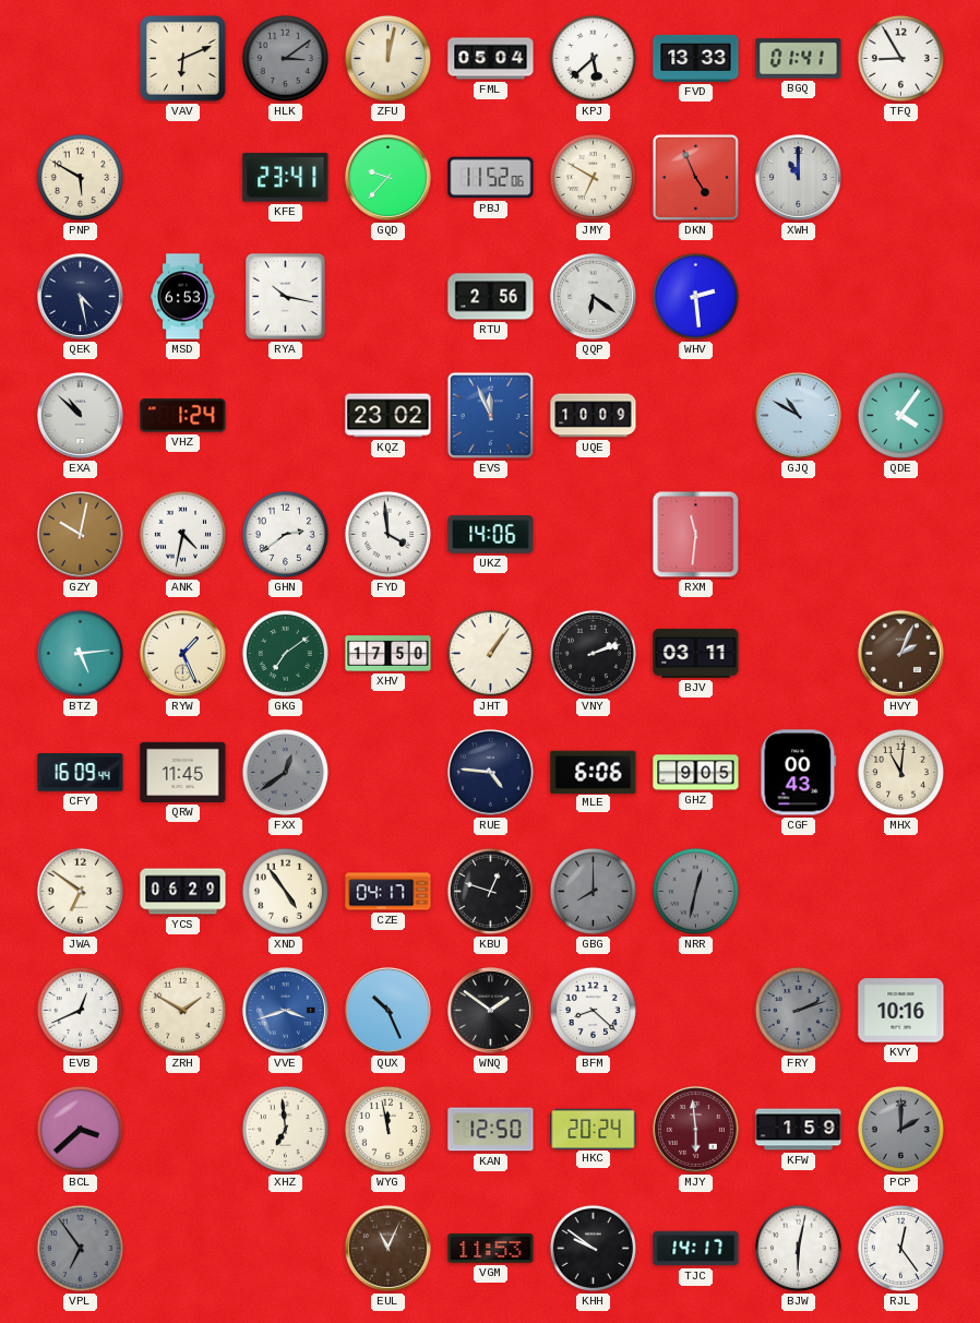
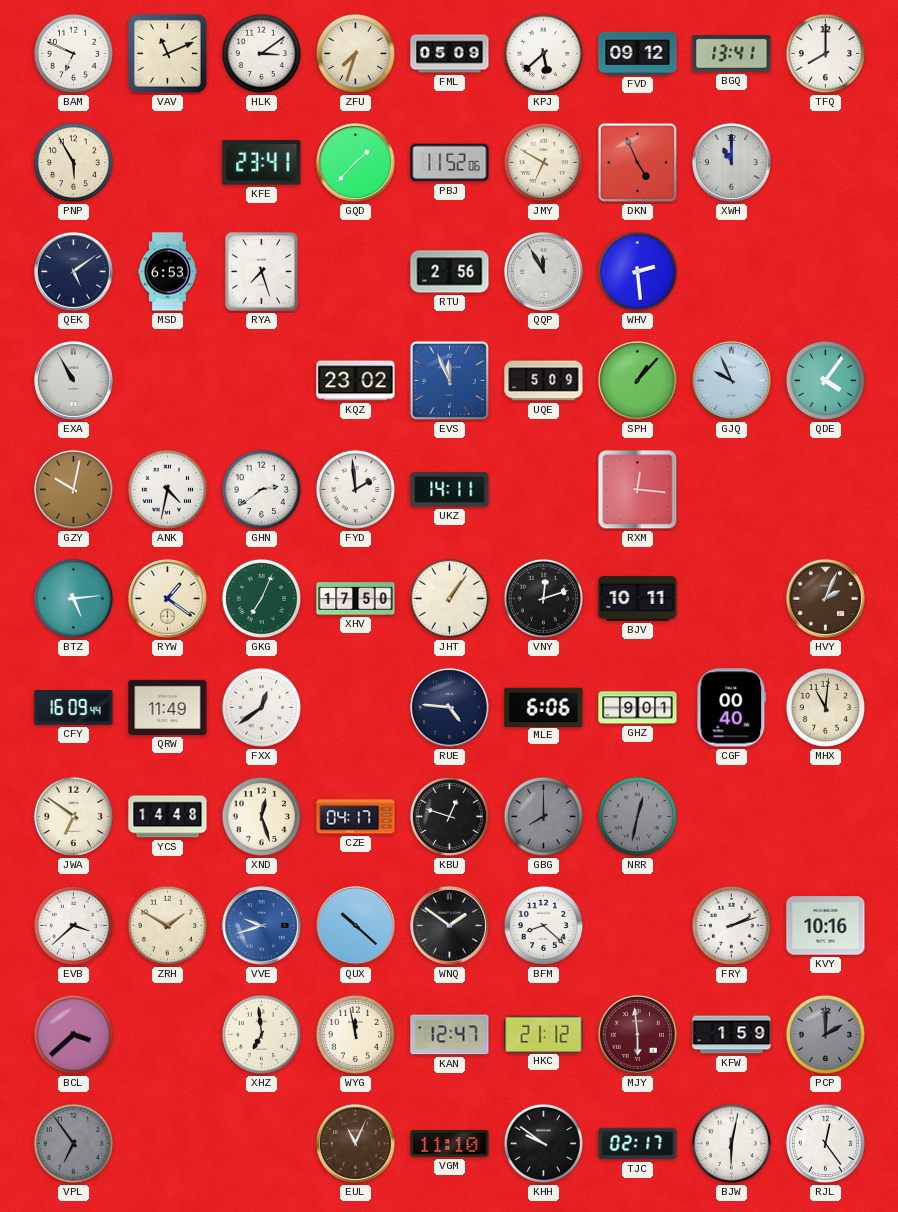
BAM: none -> 6:49
VAV: 6:11 -> 11:11
HLK dial: grey -> white
ZFU: 12:02 -> 7:33
FML: 05:04 -> 05:09
FVD: 13:33 -> 09:12
BGQ: 01:41 -> 13:41
TFQ: 8:55 -> 8:00
PNP: 5:50 -> 5:55
GQD: 9:37 -> 1:37
QEK: 4:28 -> 5:09
RYA: 10:17 -> 7:27
QQP: 6:21 -> 11:55
EXA: 10:52 -> 10:55
VHZ: 1:24 -> none
UQE: 10:09 -> 5:09
SPH: none -> 1:07
GJQ: 10:50 -> 9:56
FYD: 3:59 -> 1:59
UKZ: 14:06 -> 14:11
RXM: 11:31 -> 12:16
RYW: 1:26 -> 1:21
GKG: 7:09 -> 7:04
VNY: 2:12 -> 12:12
BJV: 03:11 -> 10:11
QRW: 11:45 -> 11:49
FXX dial: grey -> white
GHZ: 9:05 -> 9:01
CGF: 00:43 -> 00:40
YCS: 06:29 -> 14:48
XND: 4:54 -> 12:27
EVB: 12:41 -> 3:38
VVE: 3:42 -> 9:42
QUX: 10:26 -> 10:22
FRY dial: grey -> white
KAN: 12:50 -> 12:47
HKC: 20:24 -> 21:12
VGM: 11:53 -> 11:10
TJC: 14:17 -> 02:17
